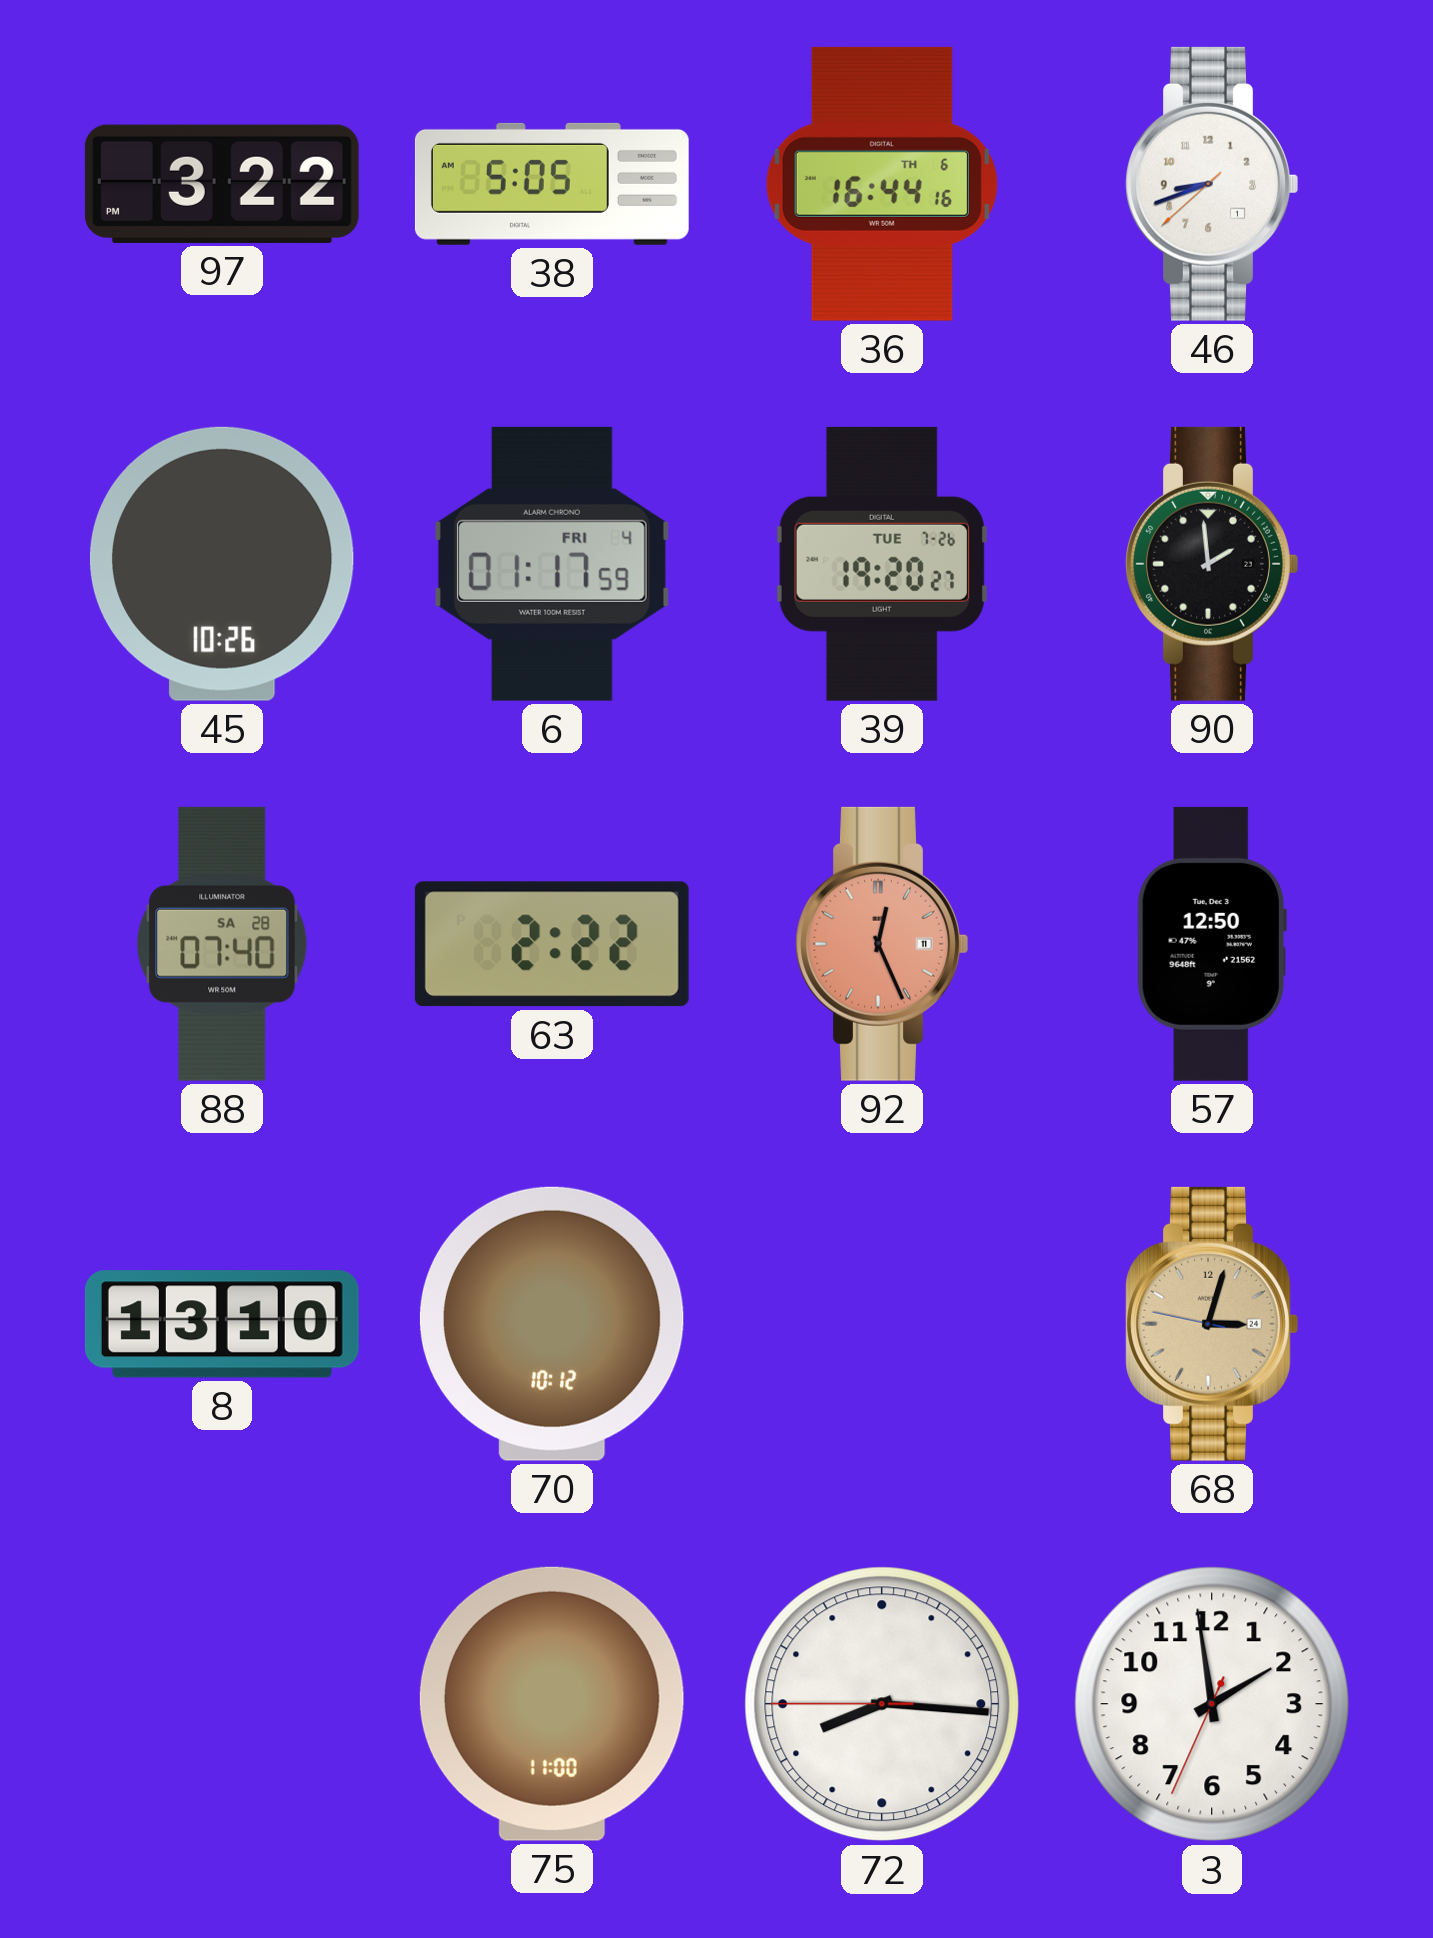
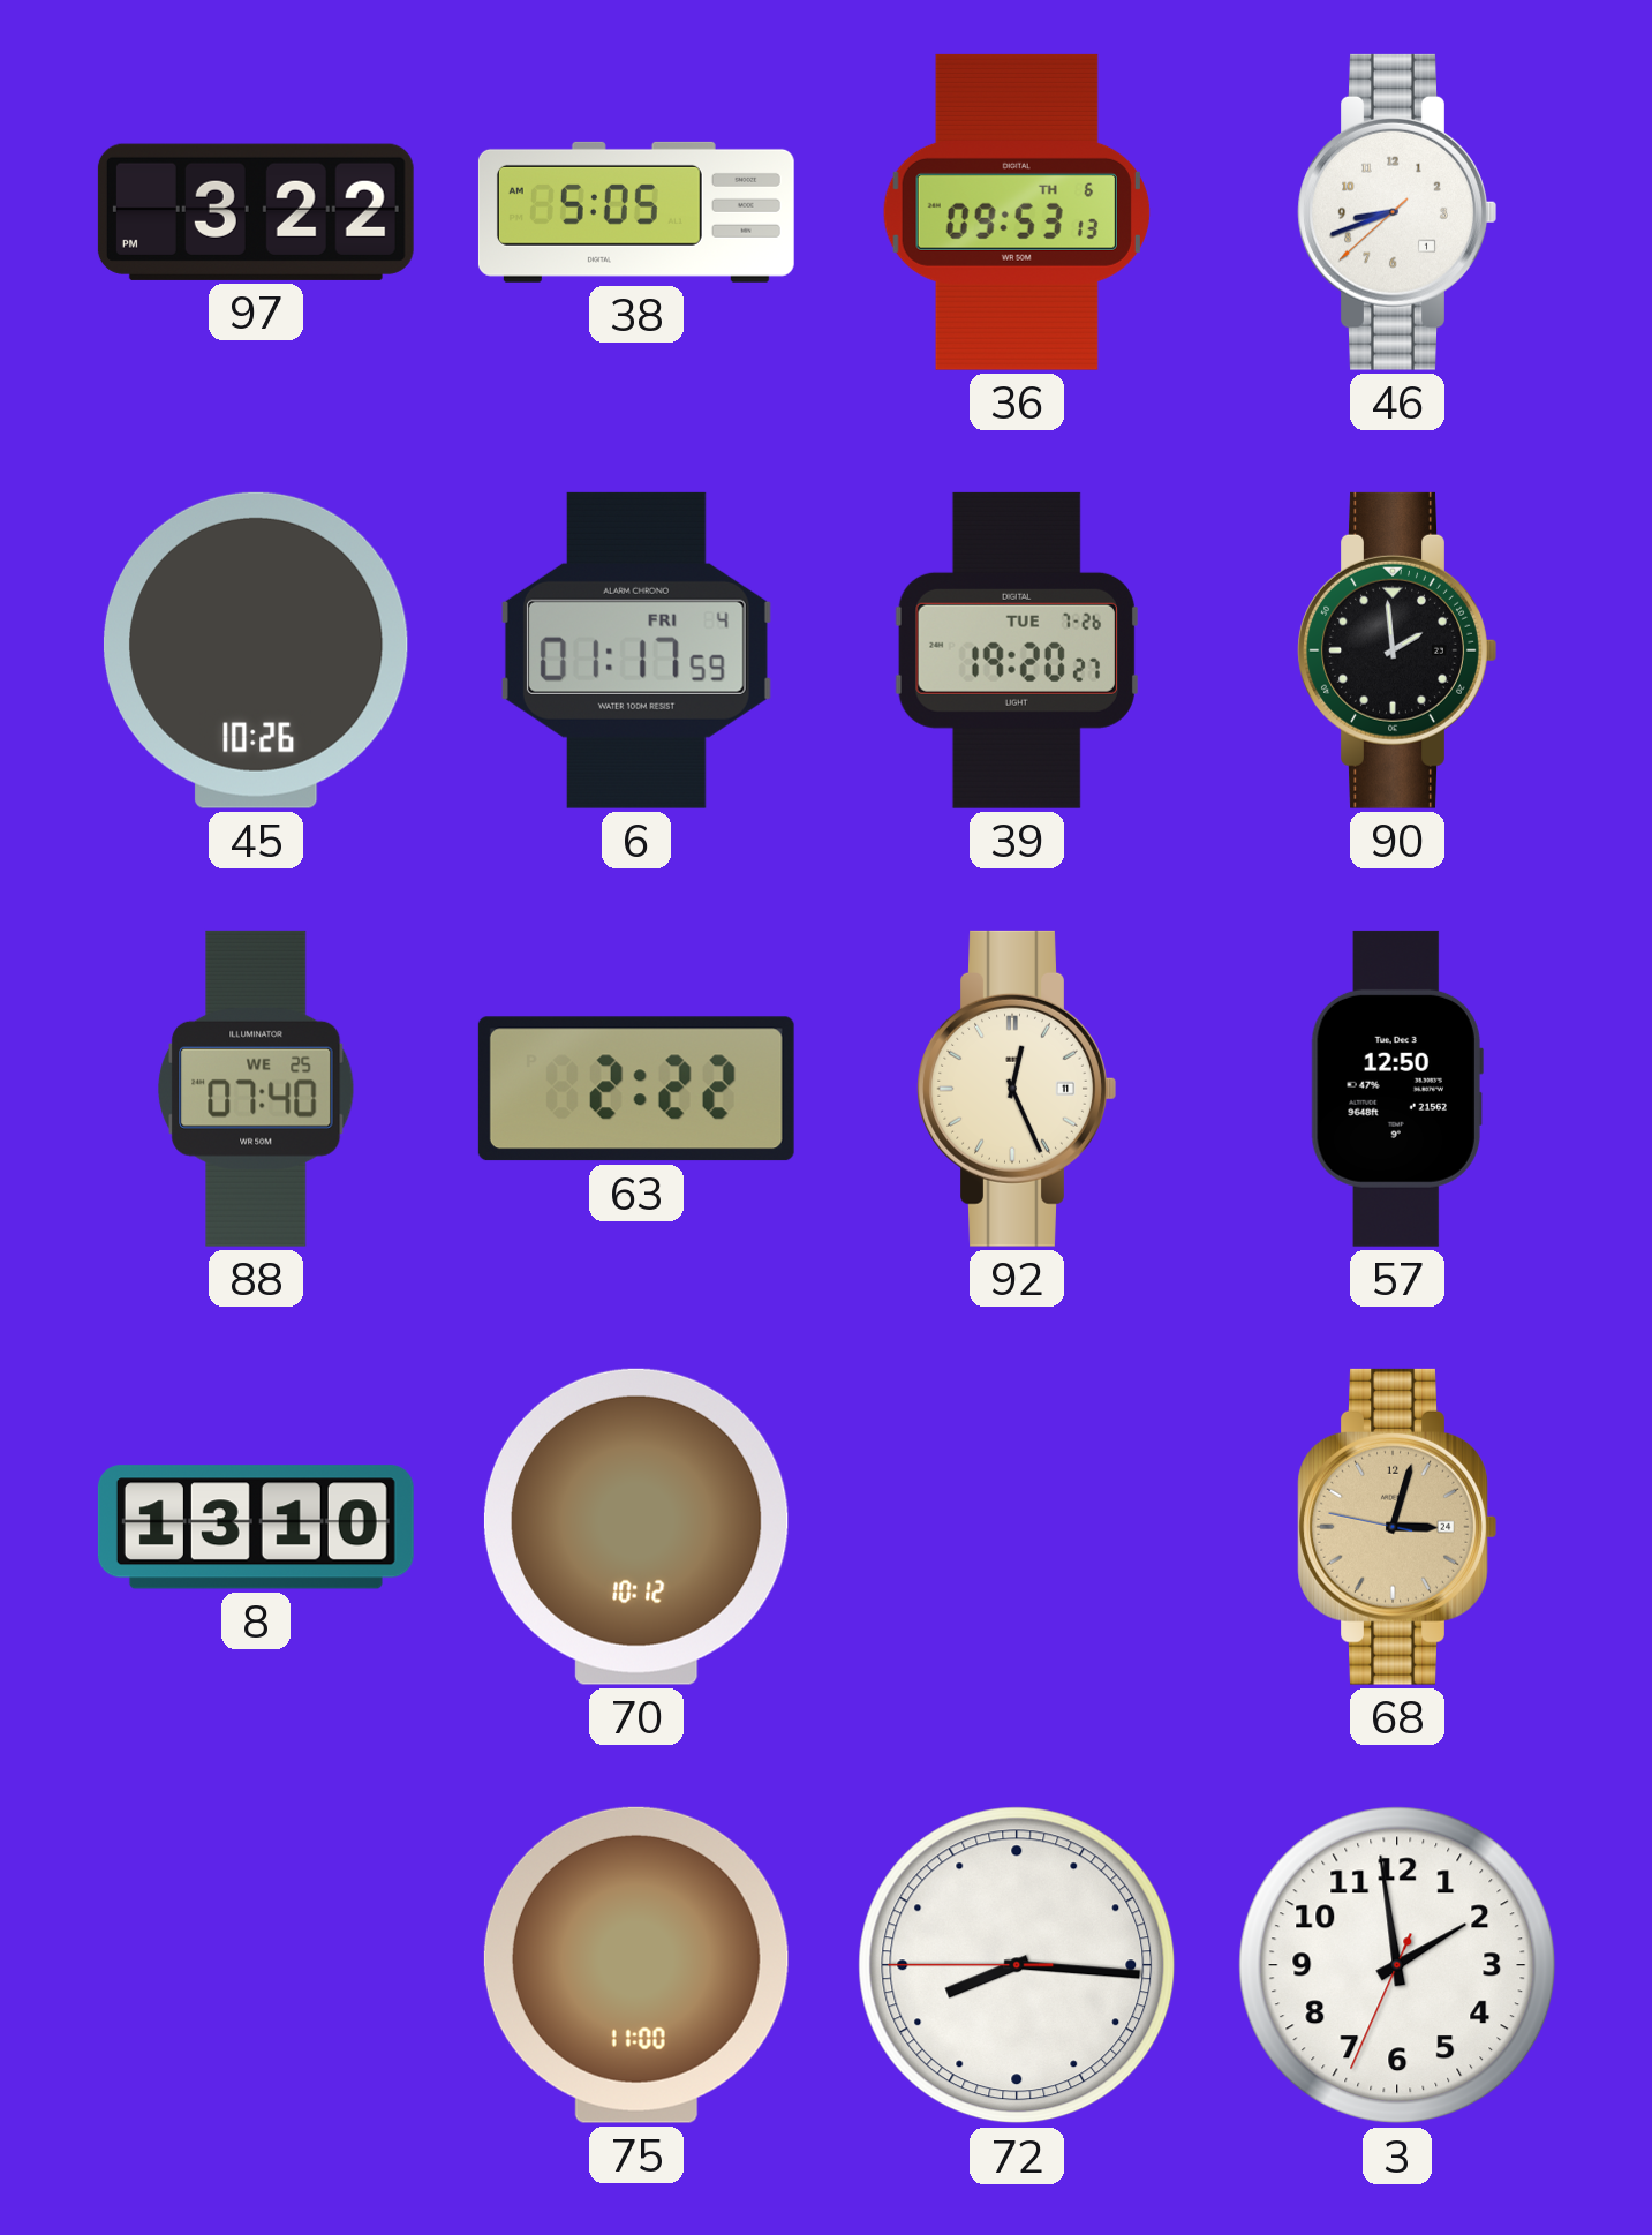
36: 16:44 -> 09:53
88 date: SA 28 -> WE 25
92 dial: salmon -> cream
